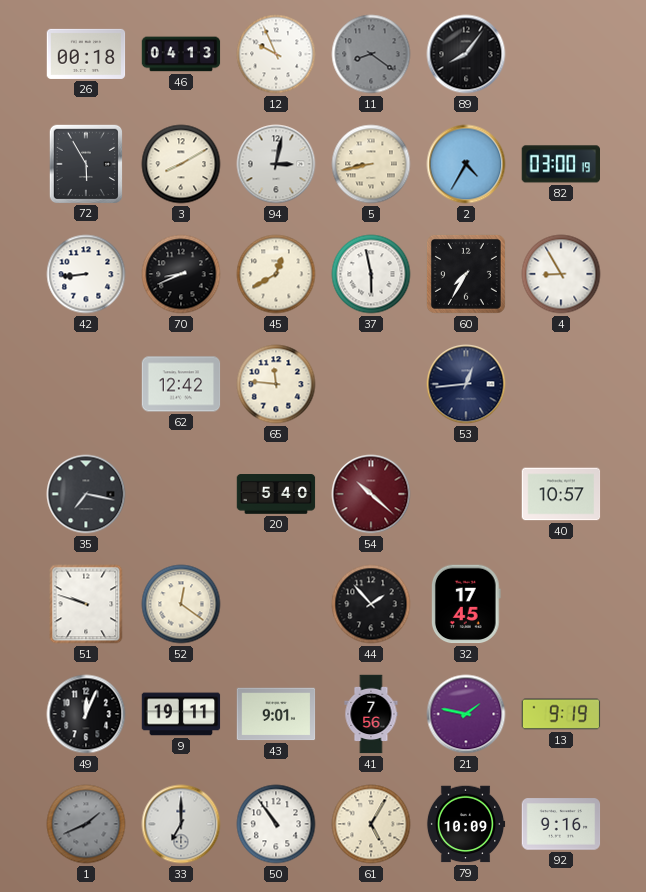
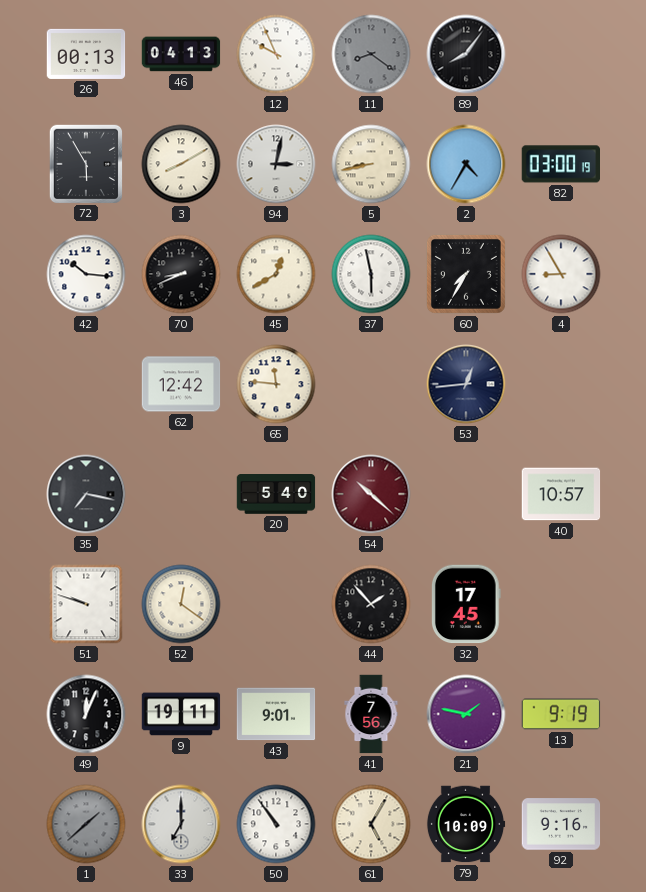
26: 00:18 -> 00:13
42: 8:44 -> 10:16
1: 1:41 -> 1:38
